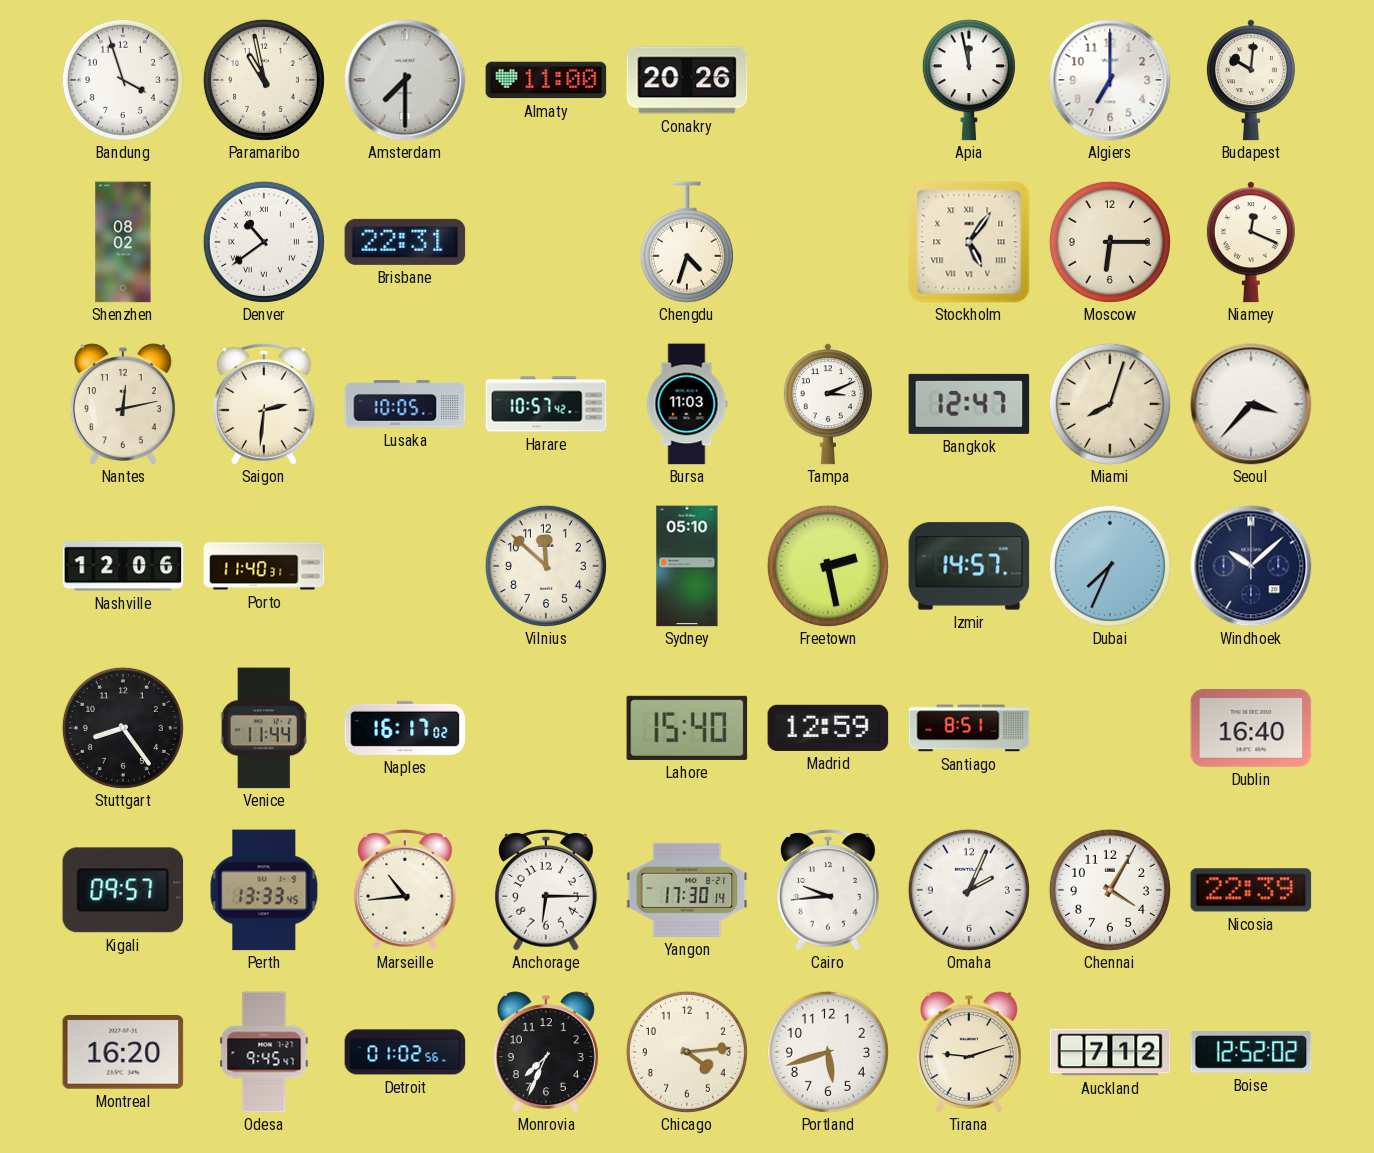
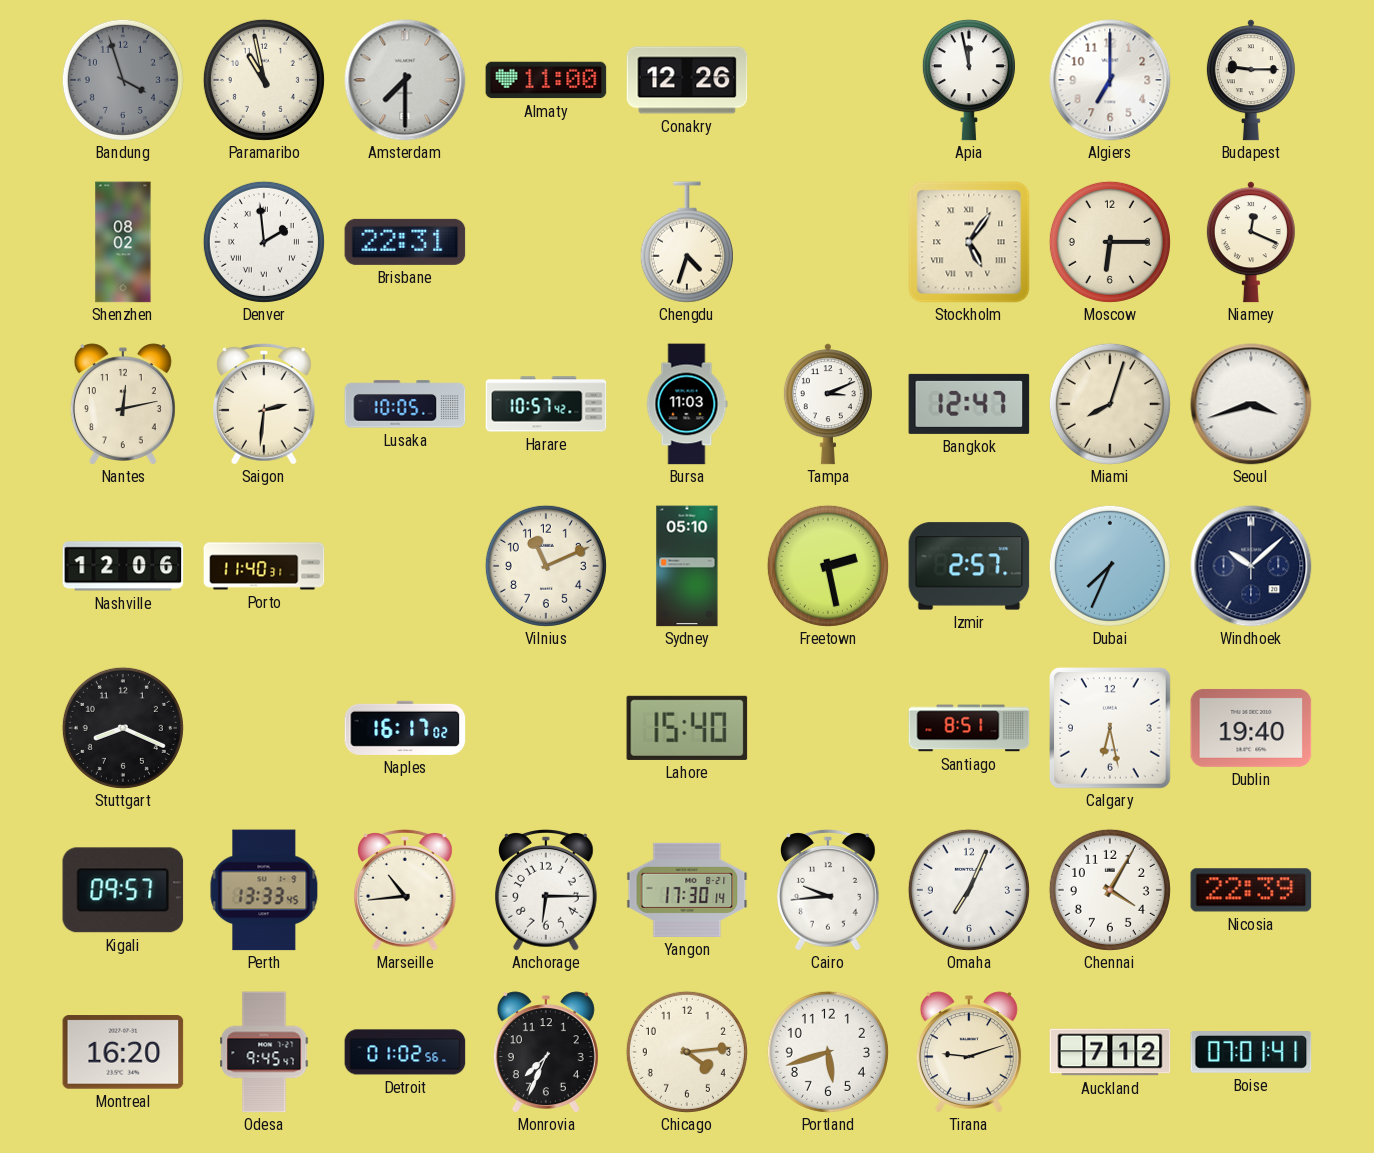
Bandung dial: white -> grey
Conakry: 20:26 -> 12:26
Budapest: 10:01 -> 9:15
Denver: 10:39 -> 1:59
Seoul: 3:37 -> 3:42
Vilnius: 11:52 -> 11:11
Izmir: 14:57 -> 2:57
Stuttgart: 8:24 -> 8:19
Venice: 11:44 -> none
Madrid: 12:59 -> none
Calgary: none -> 6:28
Dublin: 16:40 -> 19:40
Omaha: 2:04 -> 7:04
Boise: 12:52 -> 07:01
